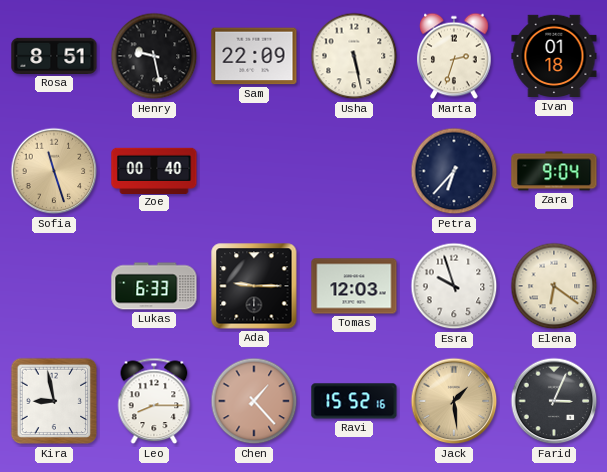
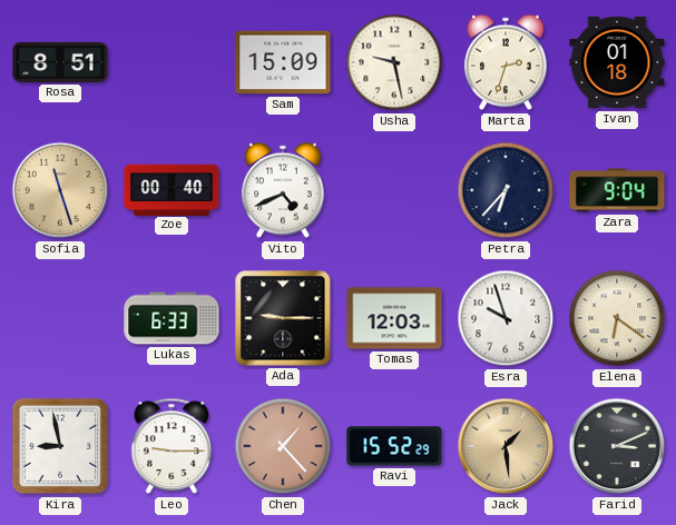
Henry: 9:28 -> none
Sam: 22:09 -> 15:09
Usha: 5:28 -> 9:28
Vito: none -> 4:41
Leo: 8:15 -> 9:15
Ravi: 15:52:16 -> 15:52:29
Farid: 3:04 -> 3:11
